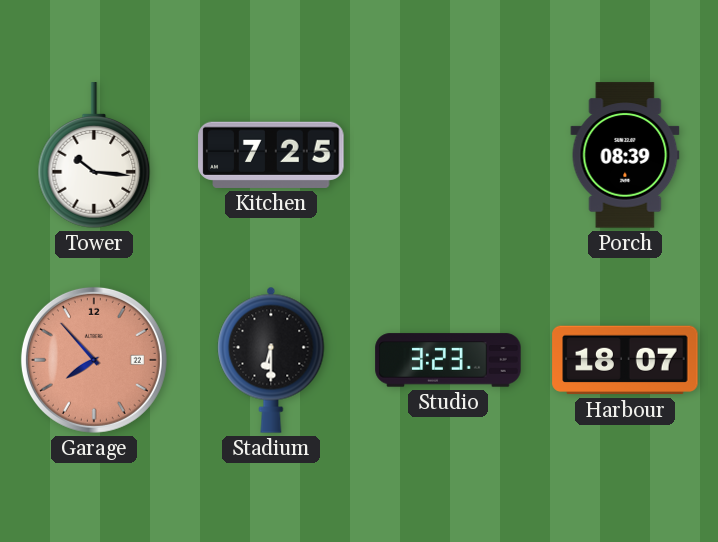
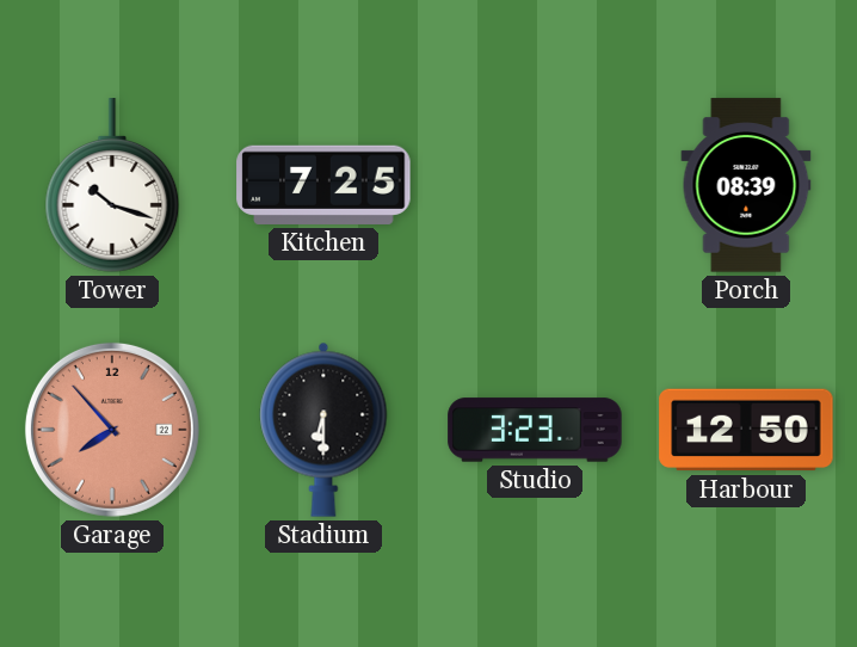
Tower: 10:16 -> 10:18
Harbour: 18:07 -> 12:50
